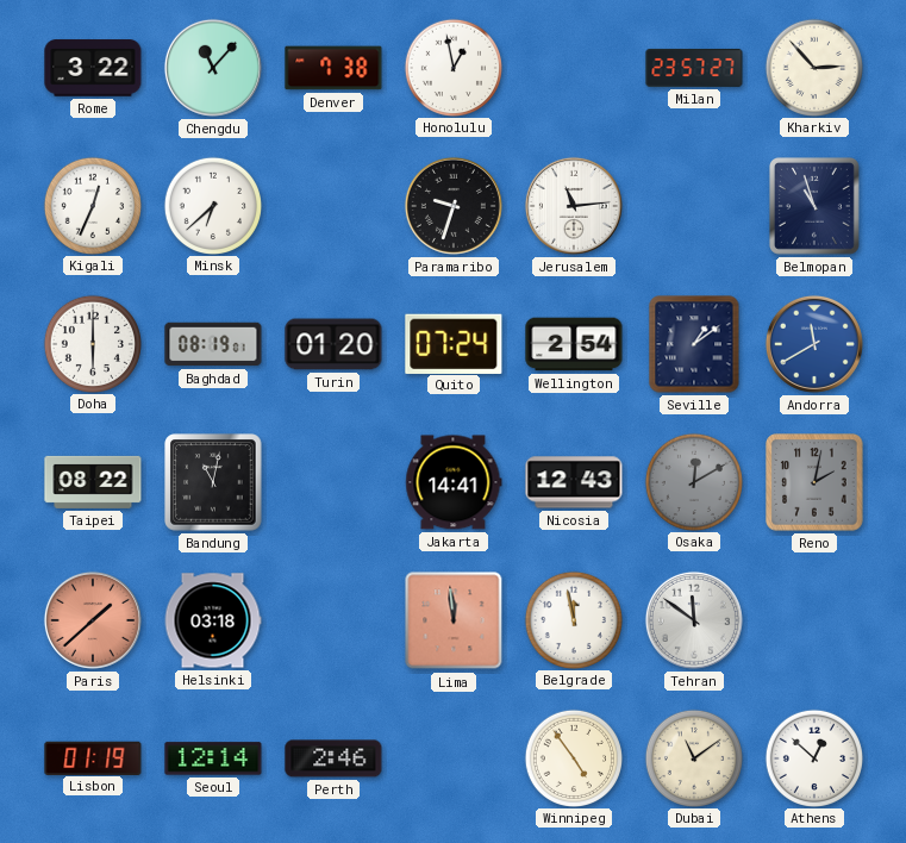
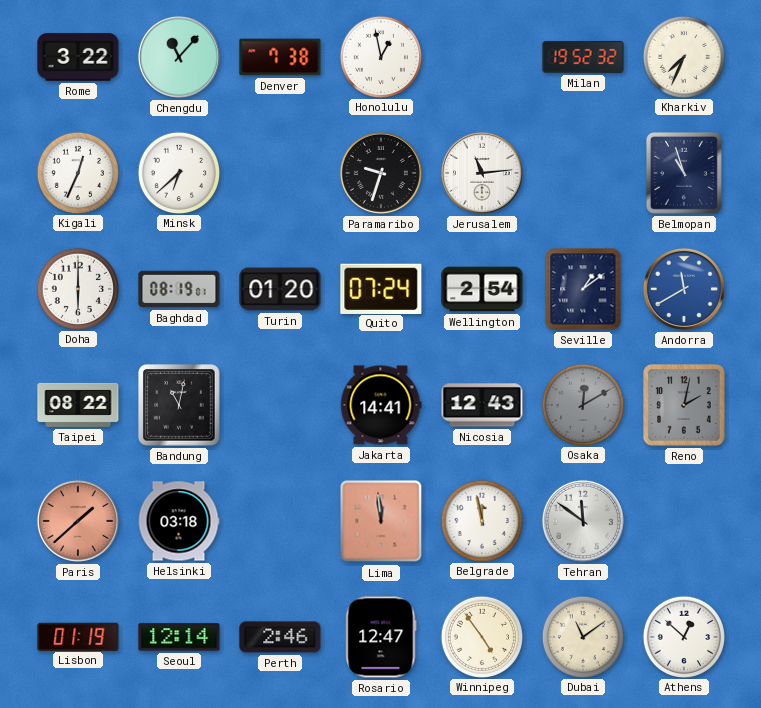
Milan: 23:57 -> 19:52
Kharkiv: 2:53 -> 7:34
Rosario: none -> 12:47
